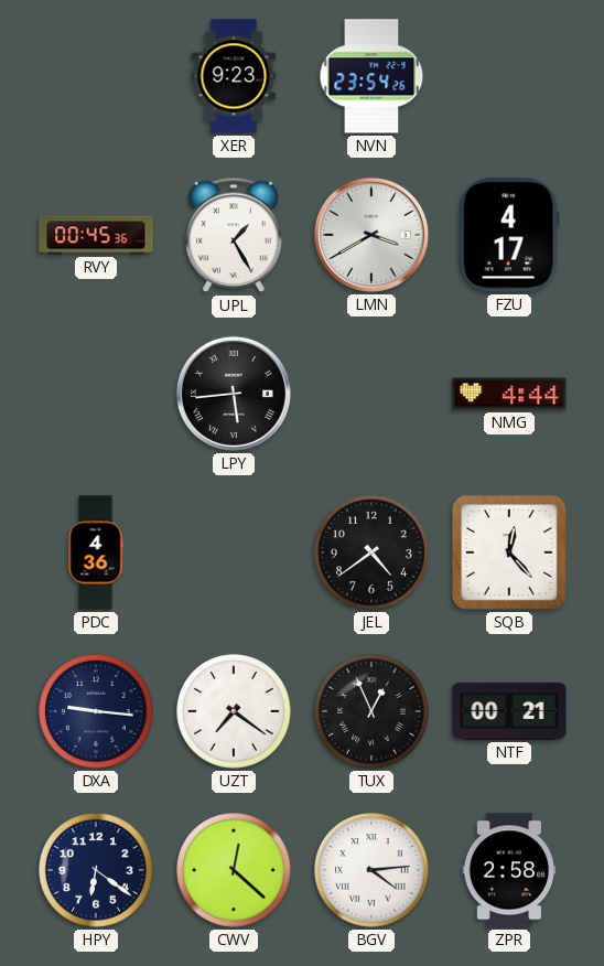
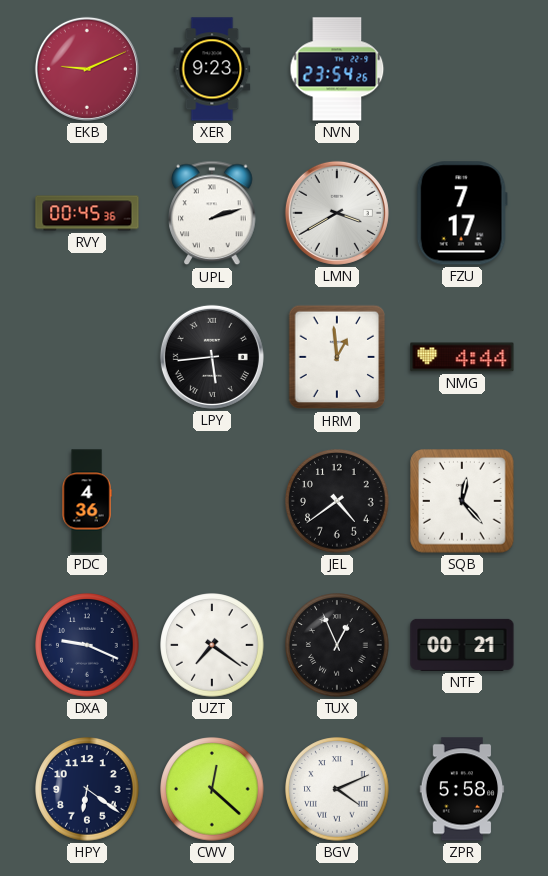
EKB: none -> 9:11
UPL: 1:25 -> 2:12
FZU: 4:17 -> 7:17
HRM: none -> 12:59
DXA: 9:16 -> 9:19
BGV: 4:14 -> 4:11
ZPR: 2:58 -> 5:58
